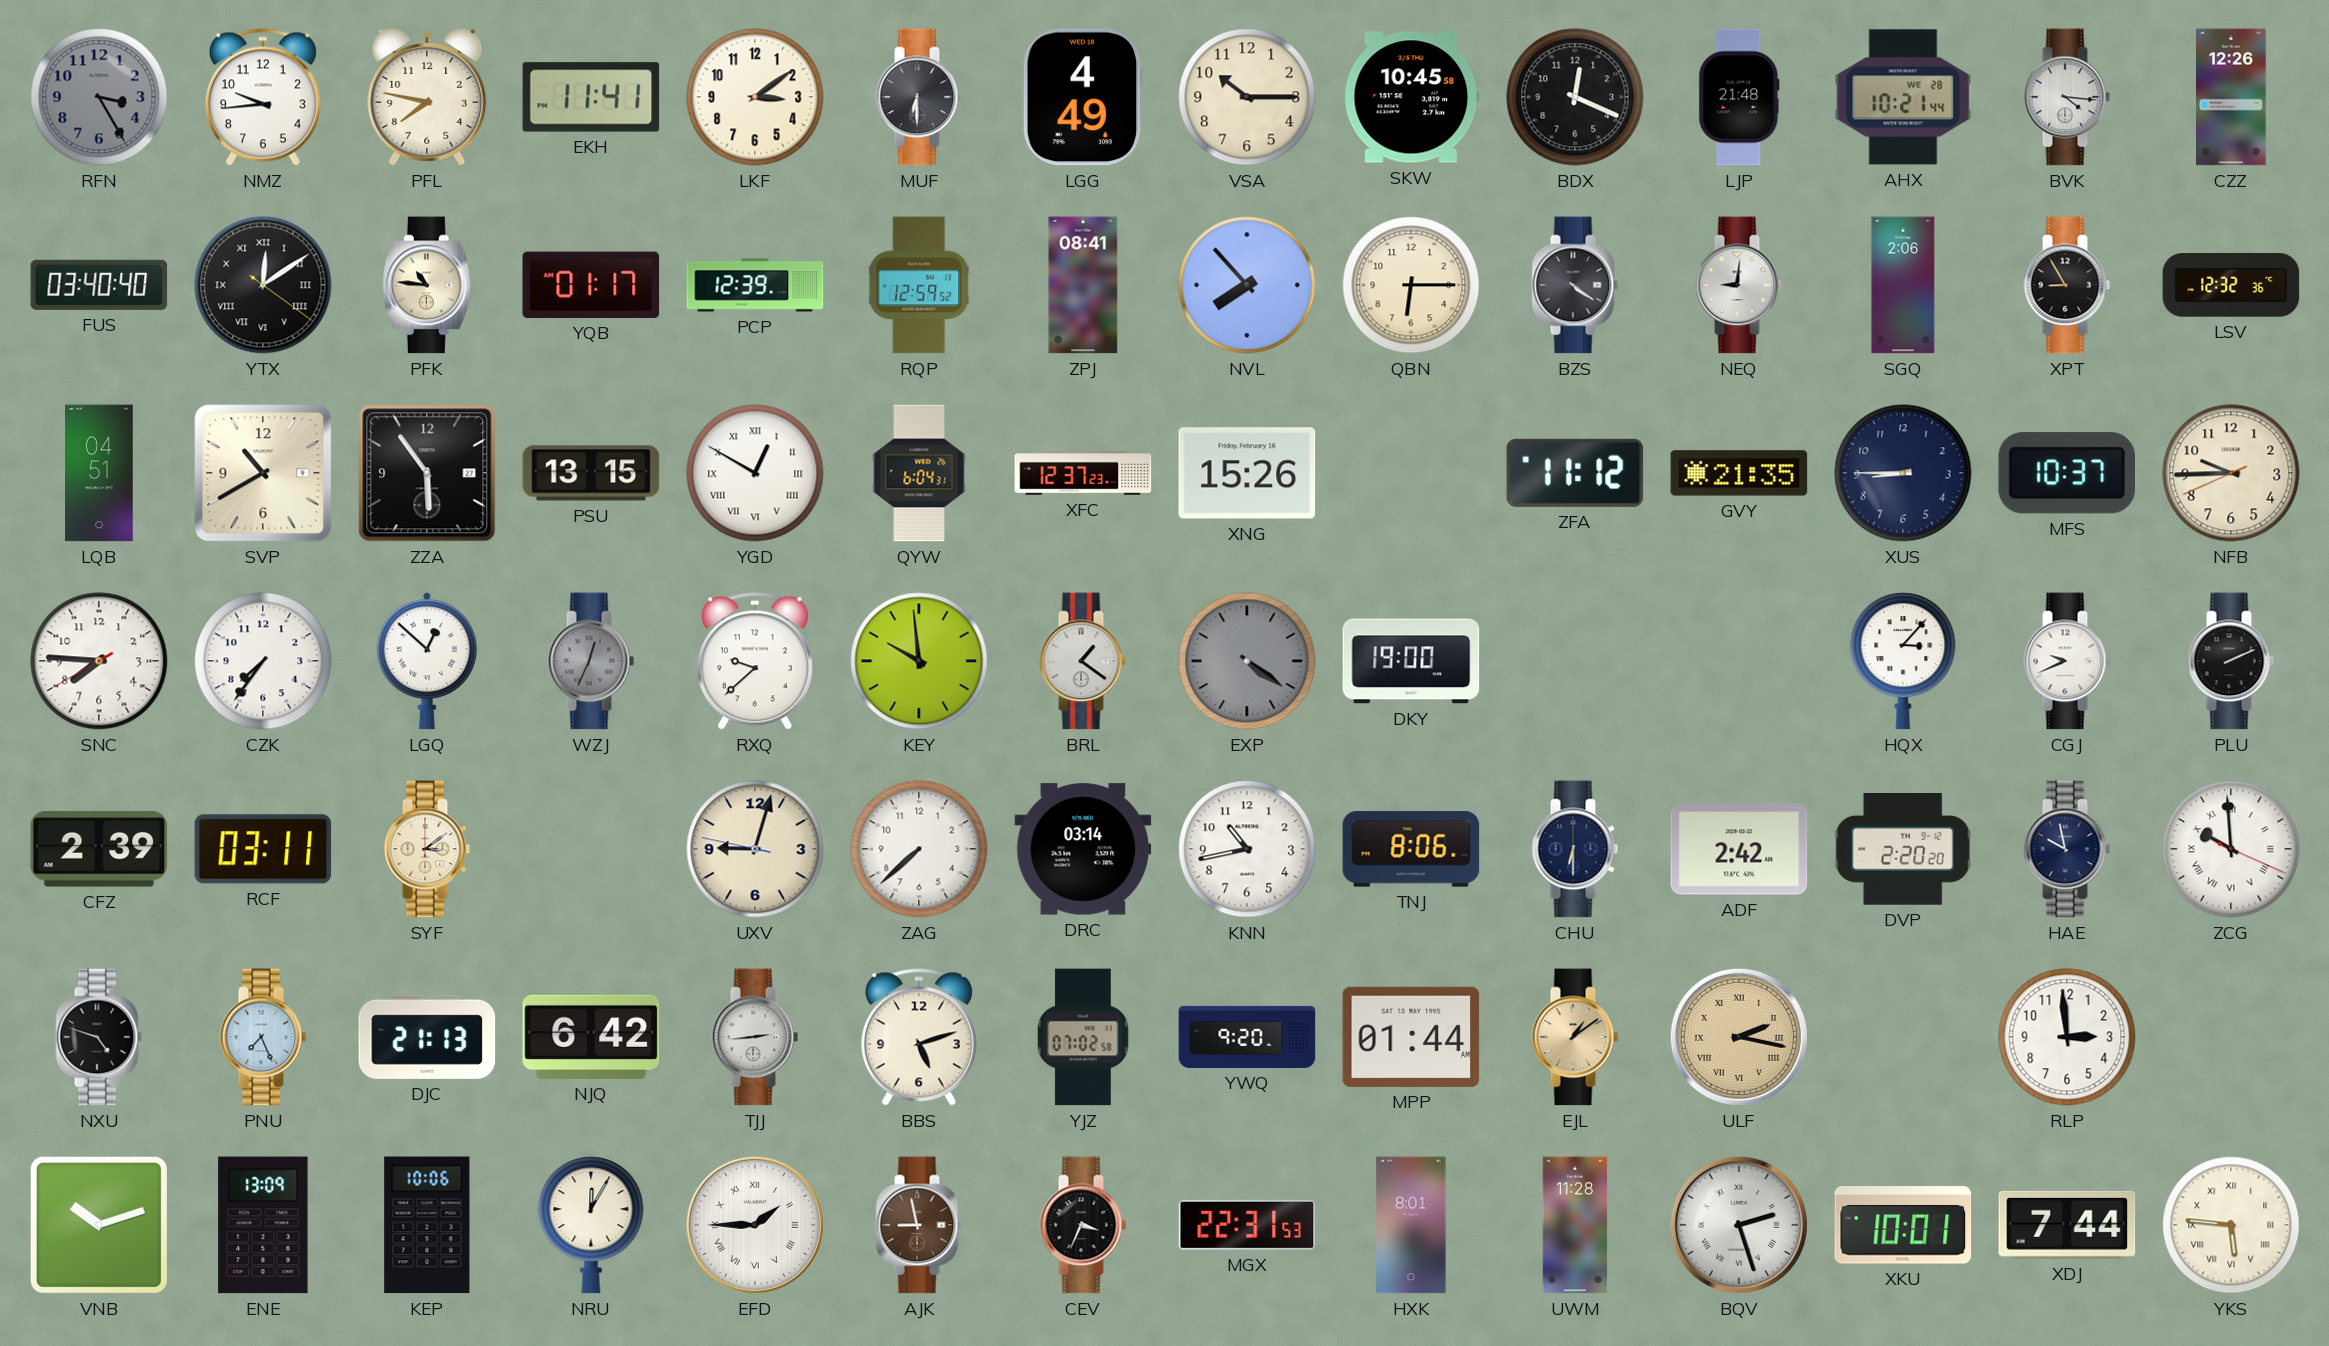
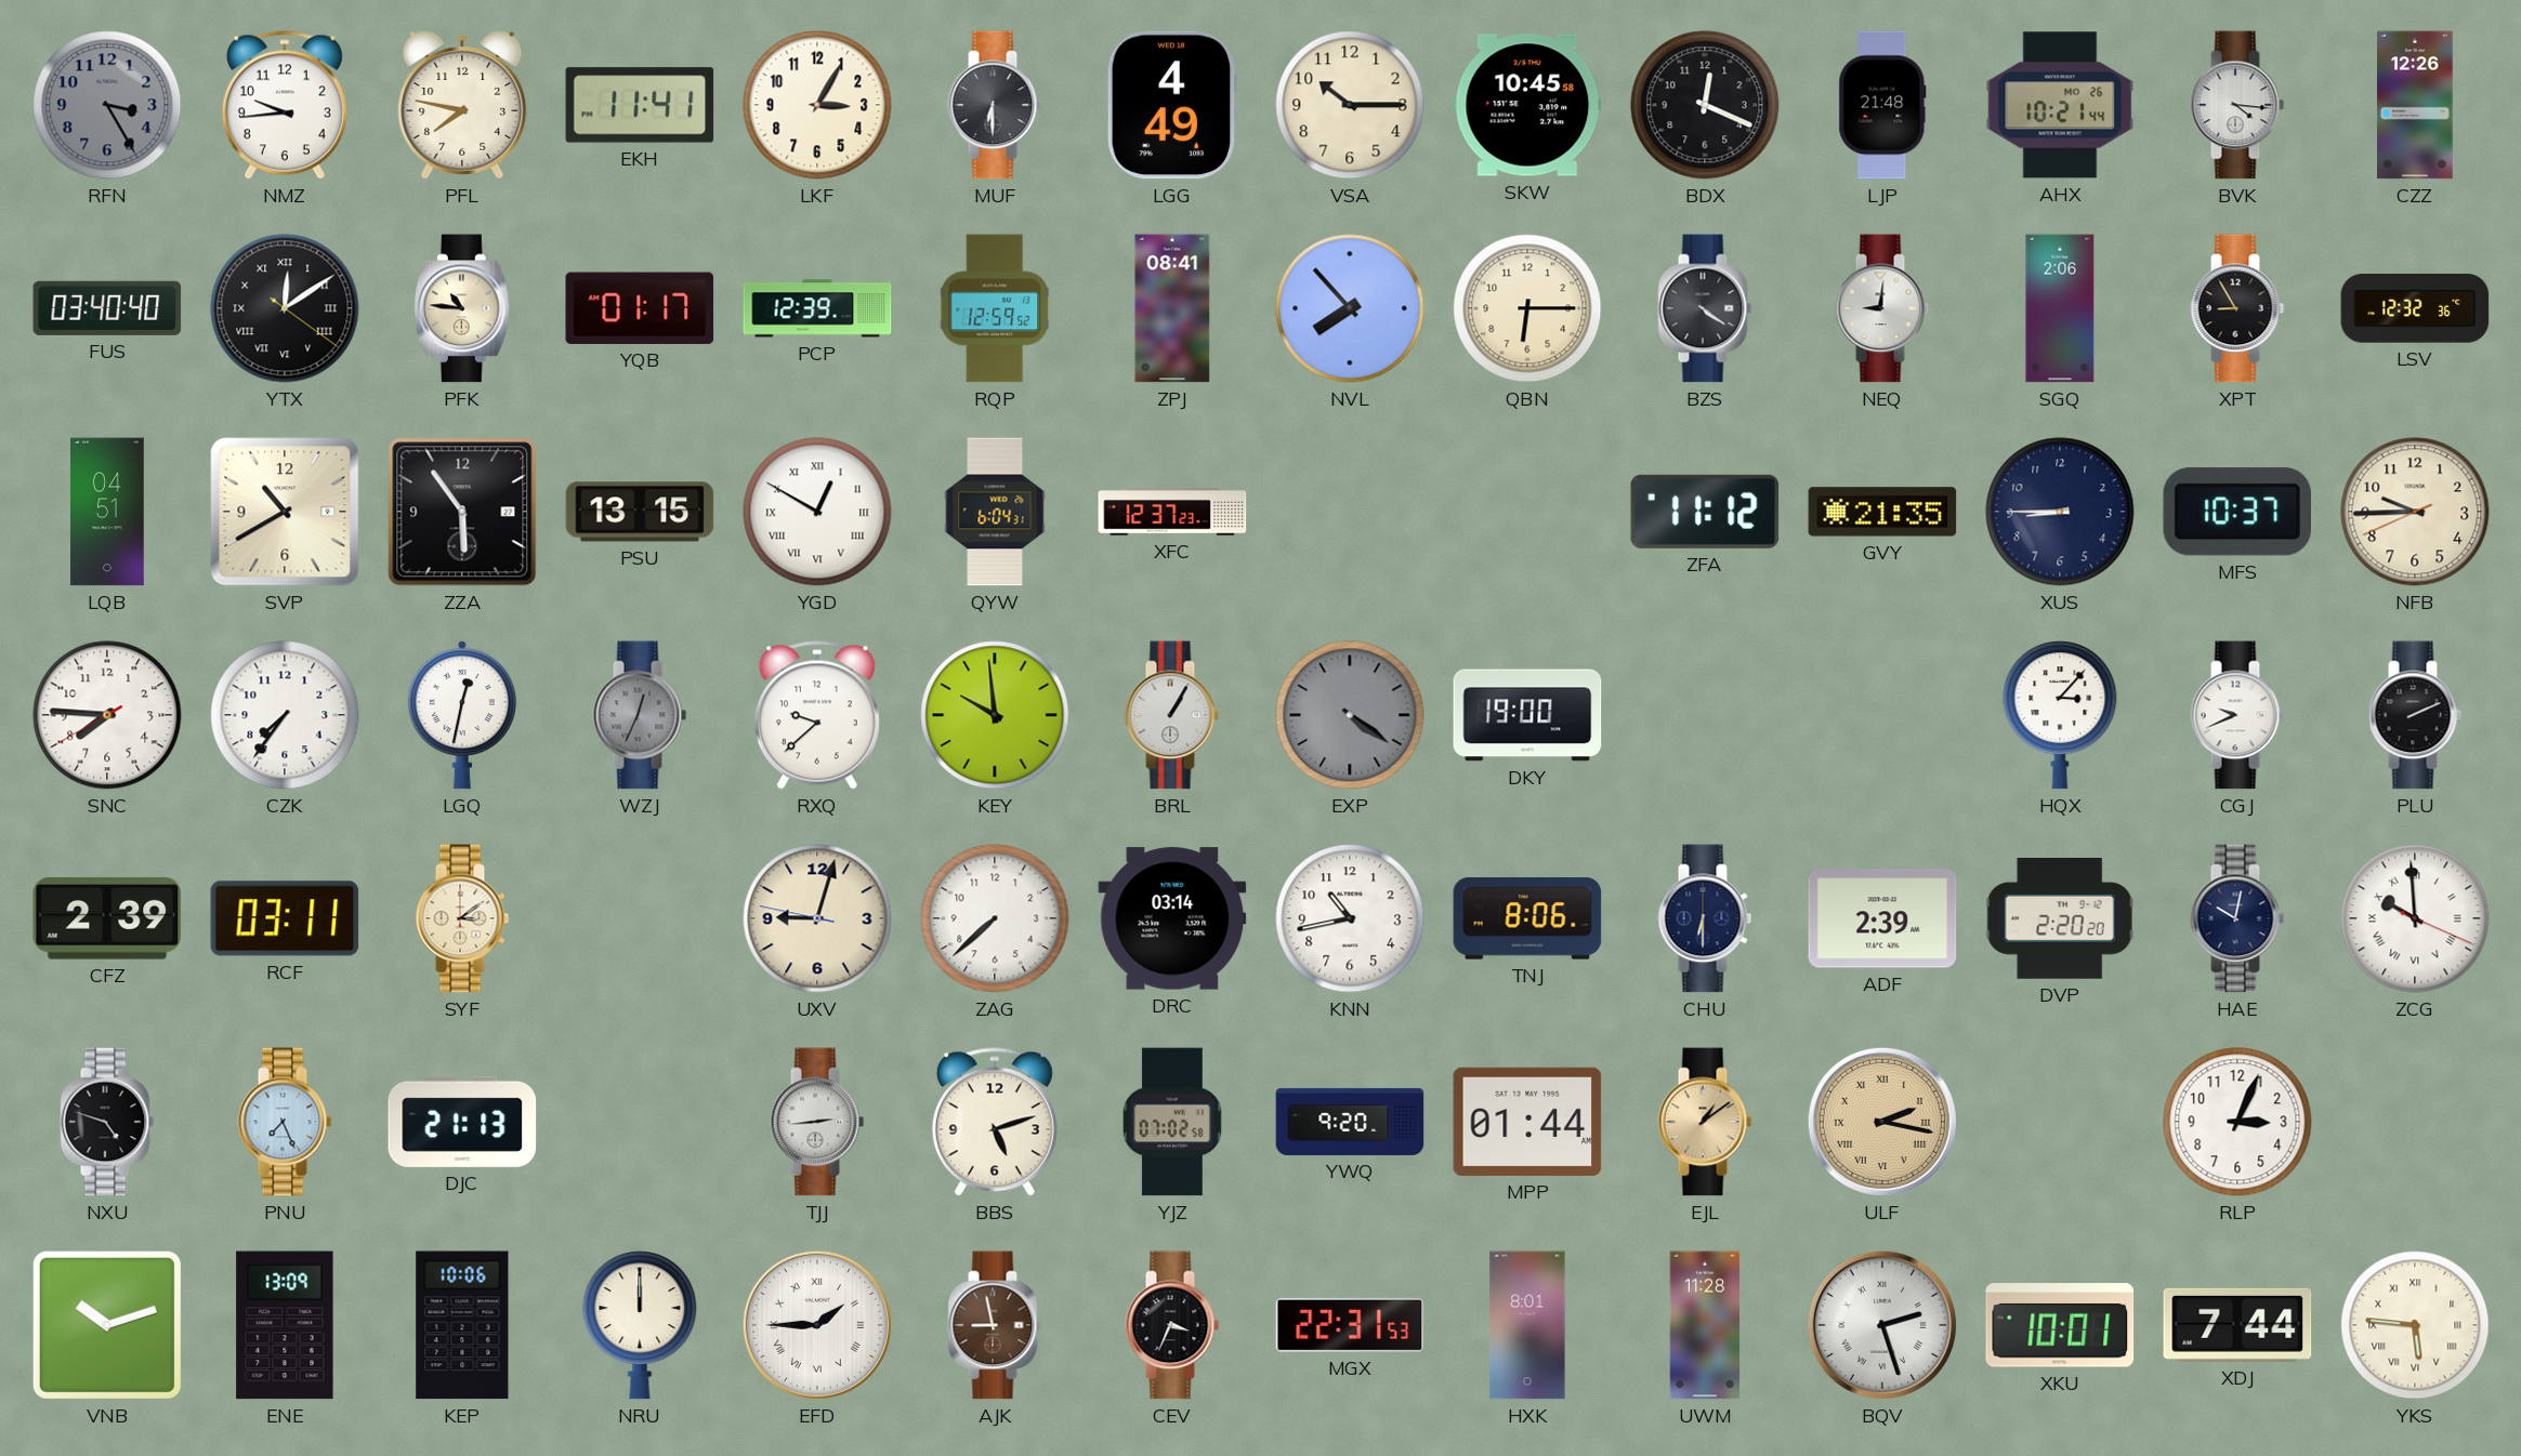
LKF: 3:09 -> 3:05
AHX date: WE 28 -> MO 26
XNG: 15:26 -> none
LGQ: 12:52 -> 12:32
BRL: 1:21 -> 1:05
ADF: 2:42 -> 2:39
HAE: 9:58 -> 10:02
NJQ: 6:42 -> none
RLP: 2:59 -> 3:04
NRU: 12:05 -> 12:00
